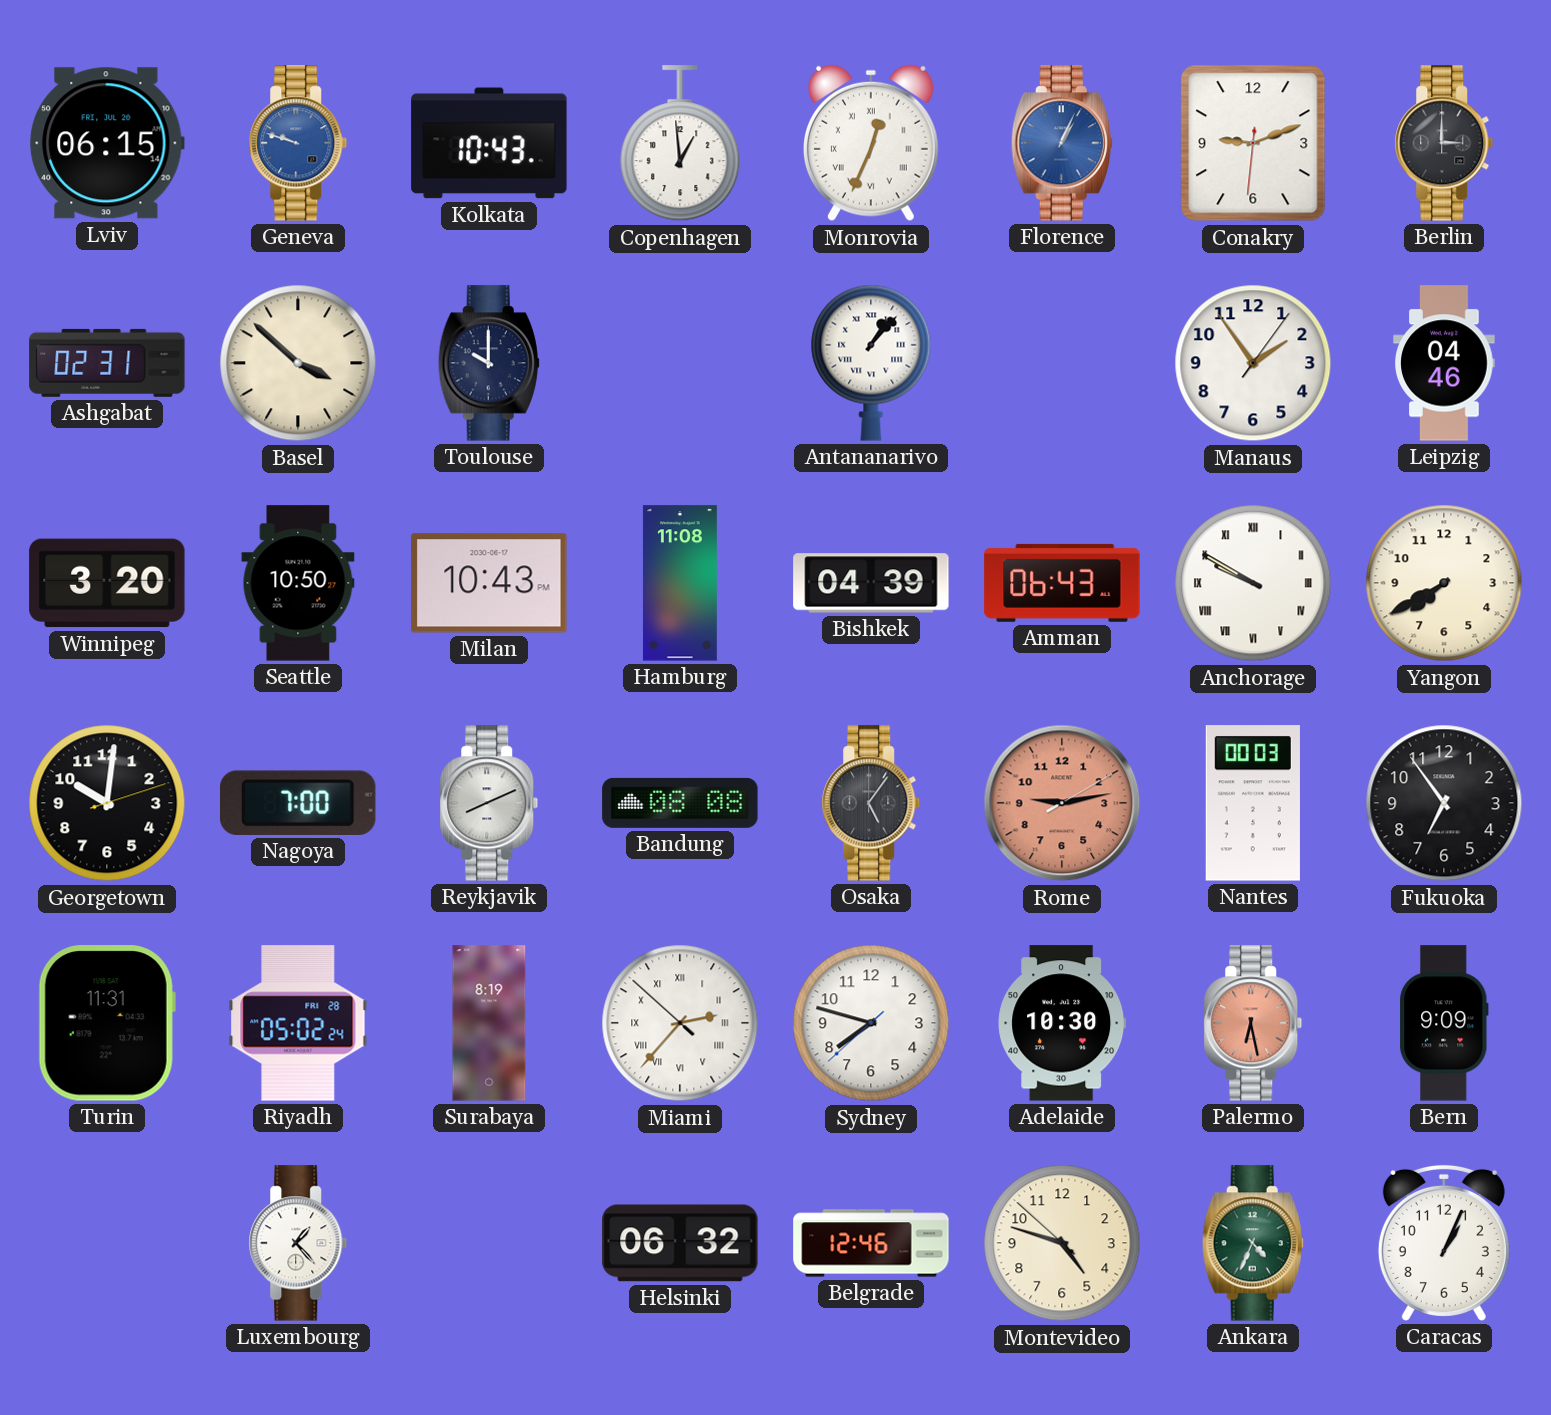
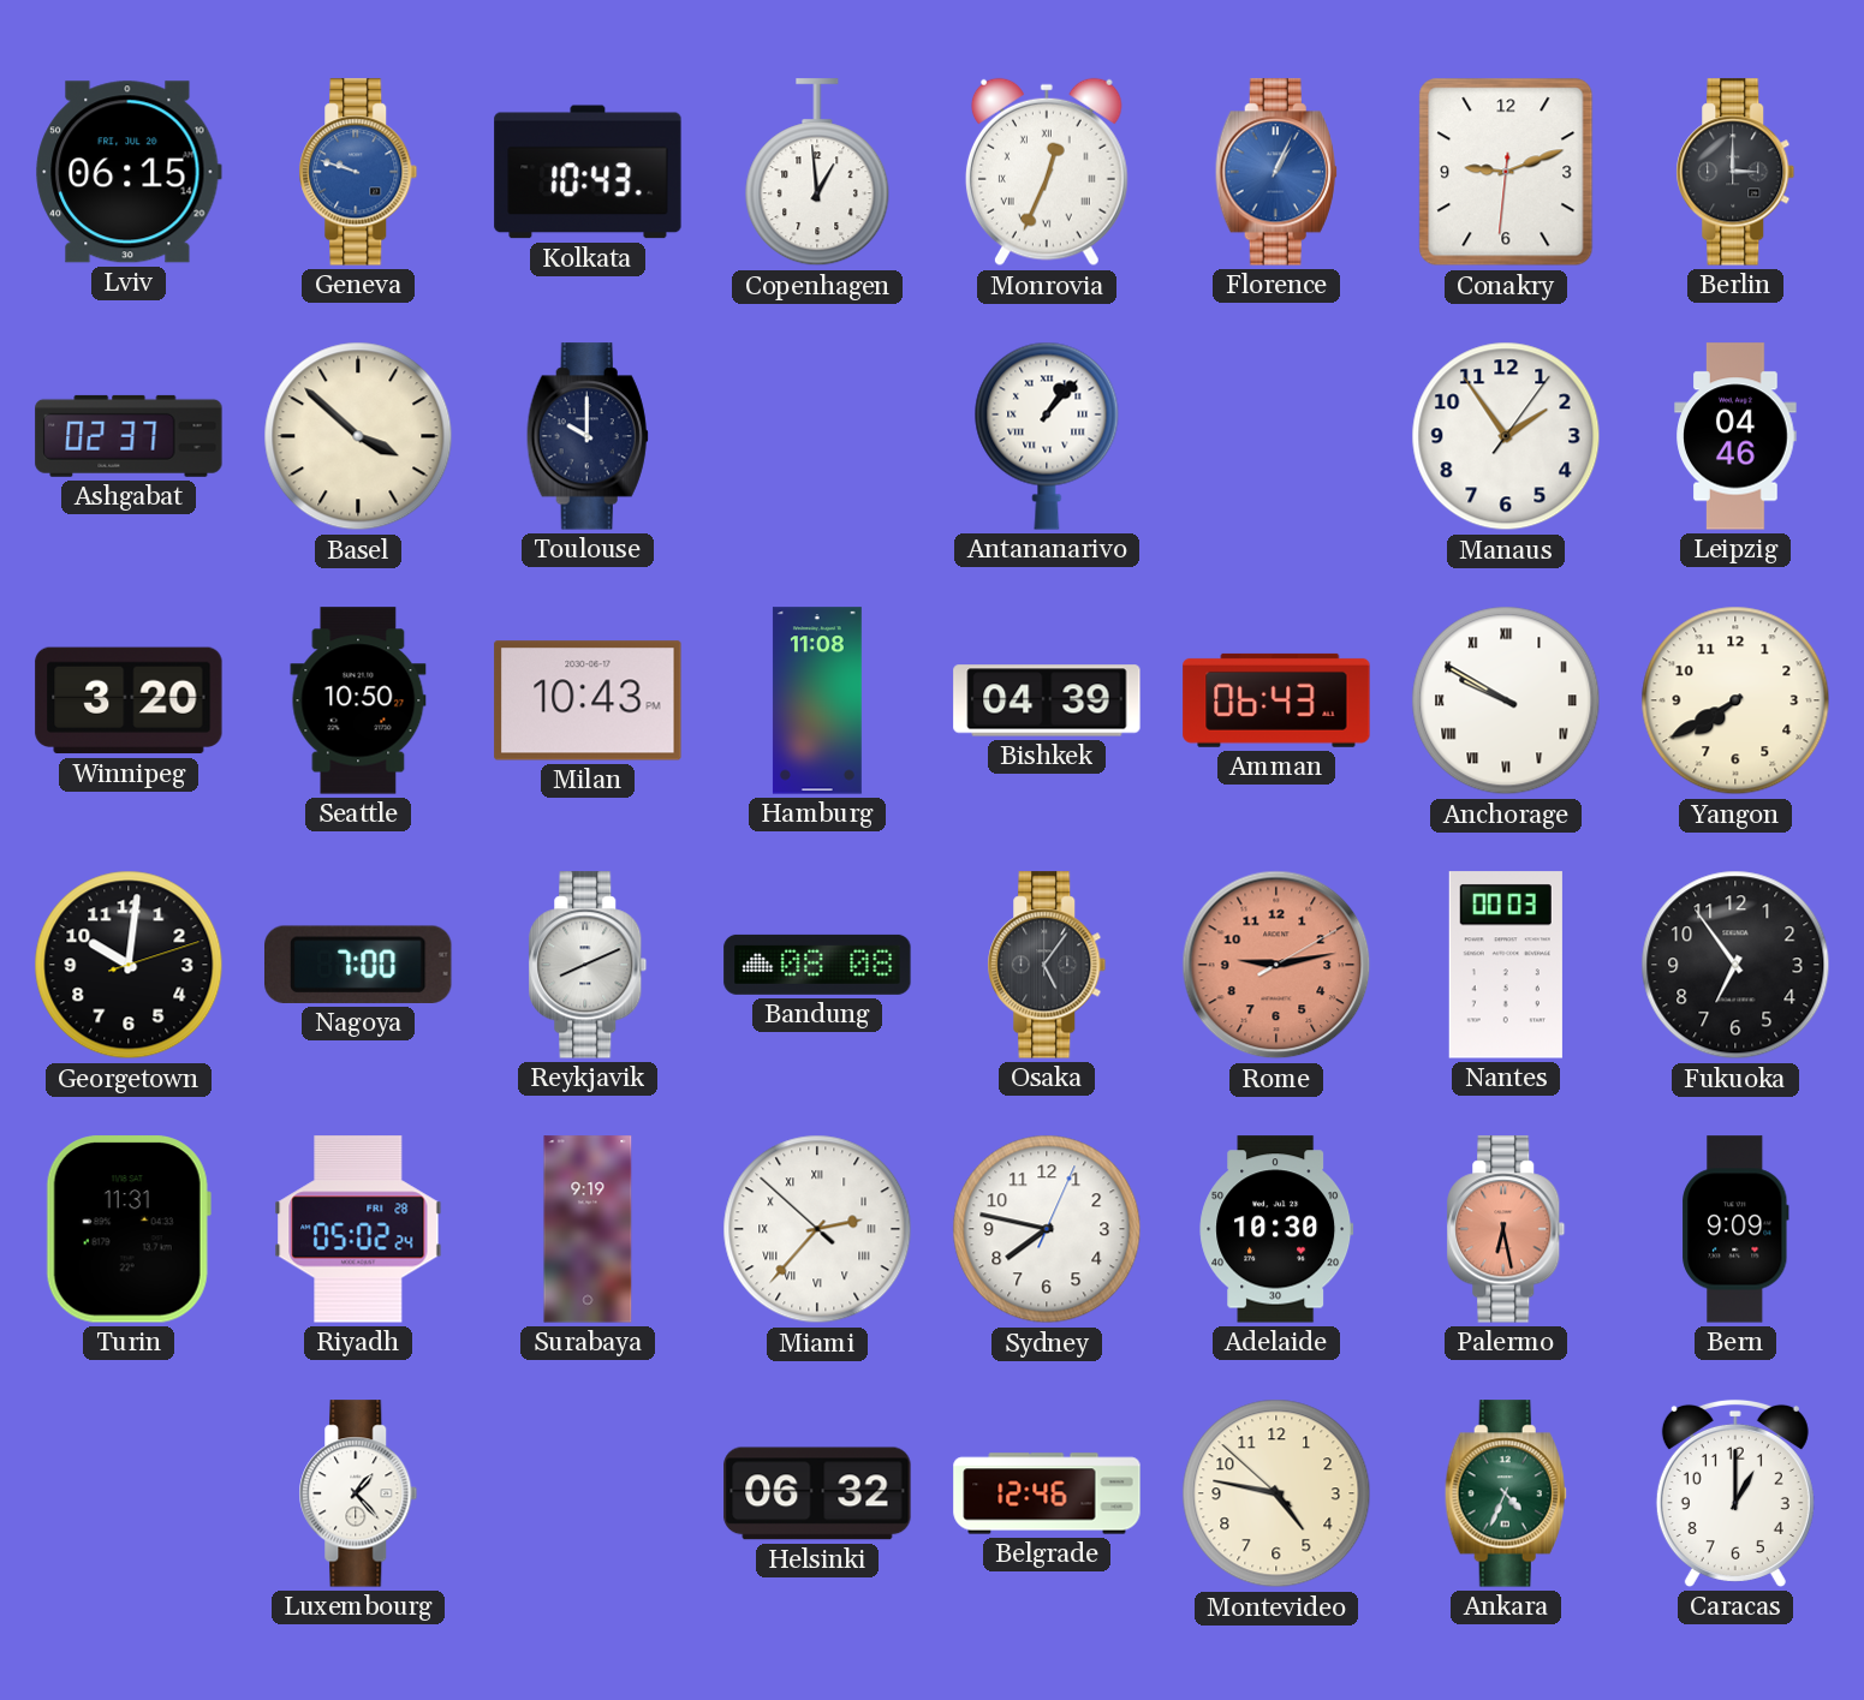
Ashgabat: 02:31 -> 02:37
Surabaya: 8:19 -> 9:19
Sydney: 7:47:38 -> 7:47:04
Montevideo: 4:47 -> 4:46
Caracas: 1:04 -> 1:00
